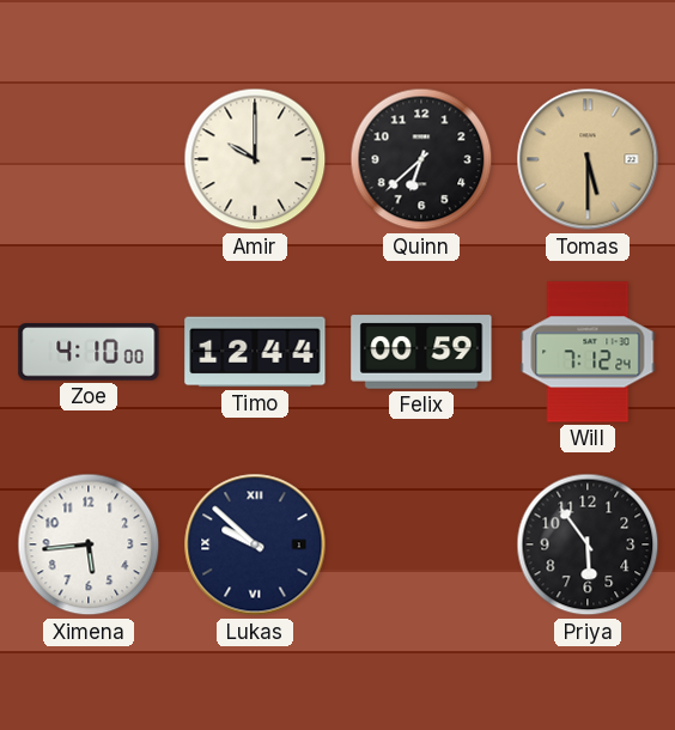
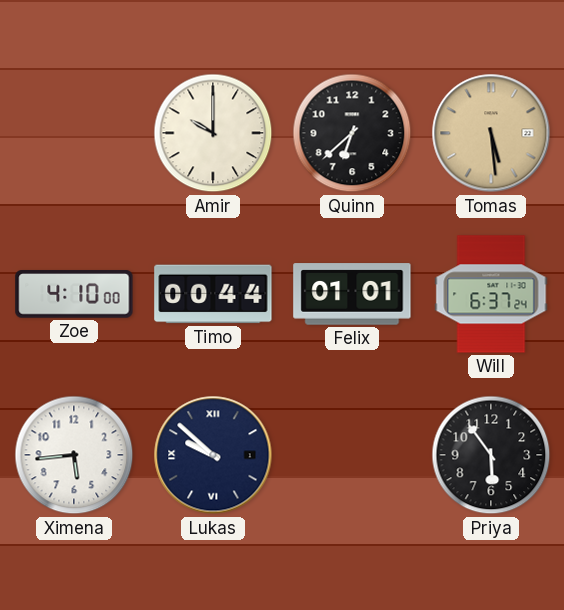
Tomas: 5:30 -> 5:29
Timo: 12:44 -> 00:44
Felix: 00:59 -> 01:01
Will: 7:12 -> 6:37
